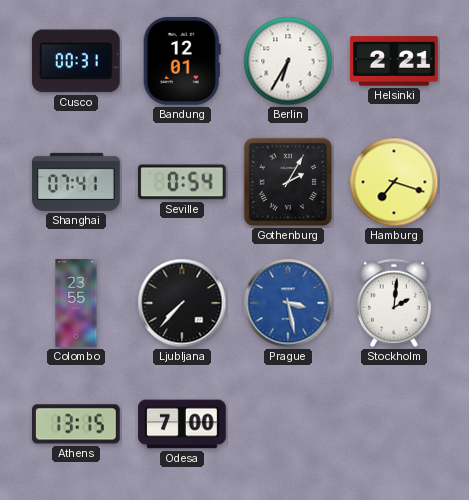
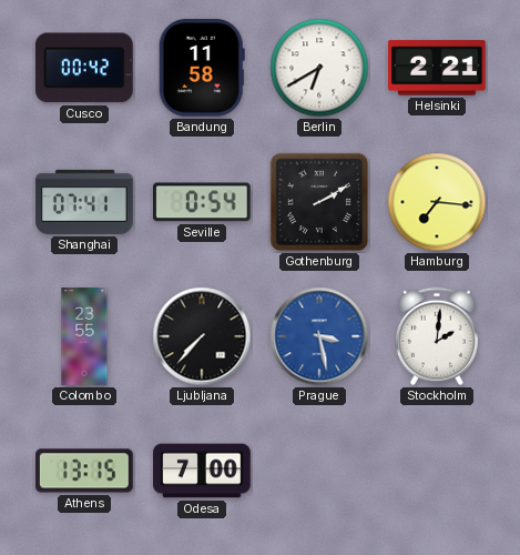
Cusco: 00:31 -> 00:42
Bandung: 12:01 -> 11:58
Berlin: 6:35 -> 6:40
Gothenburg: 2:05 -> 2:10
Hamburg: 7:18 -> 7:16
